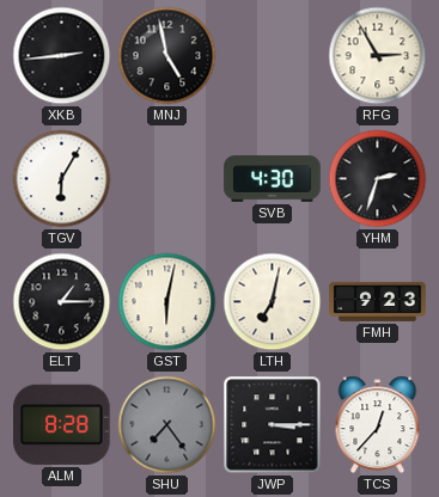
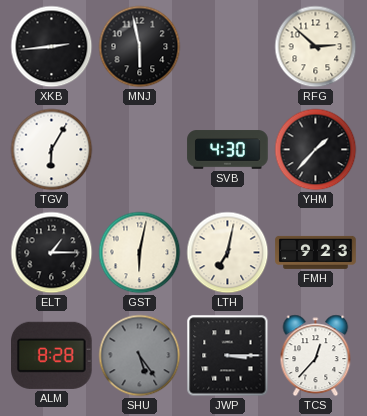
MNJ: 4:58 -> 5:58
RFG: 2:55 -> 2:52
YHM: 2:33 -> 1:37
SHU: 7:24 -> 5:24
